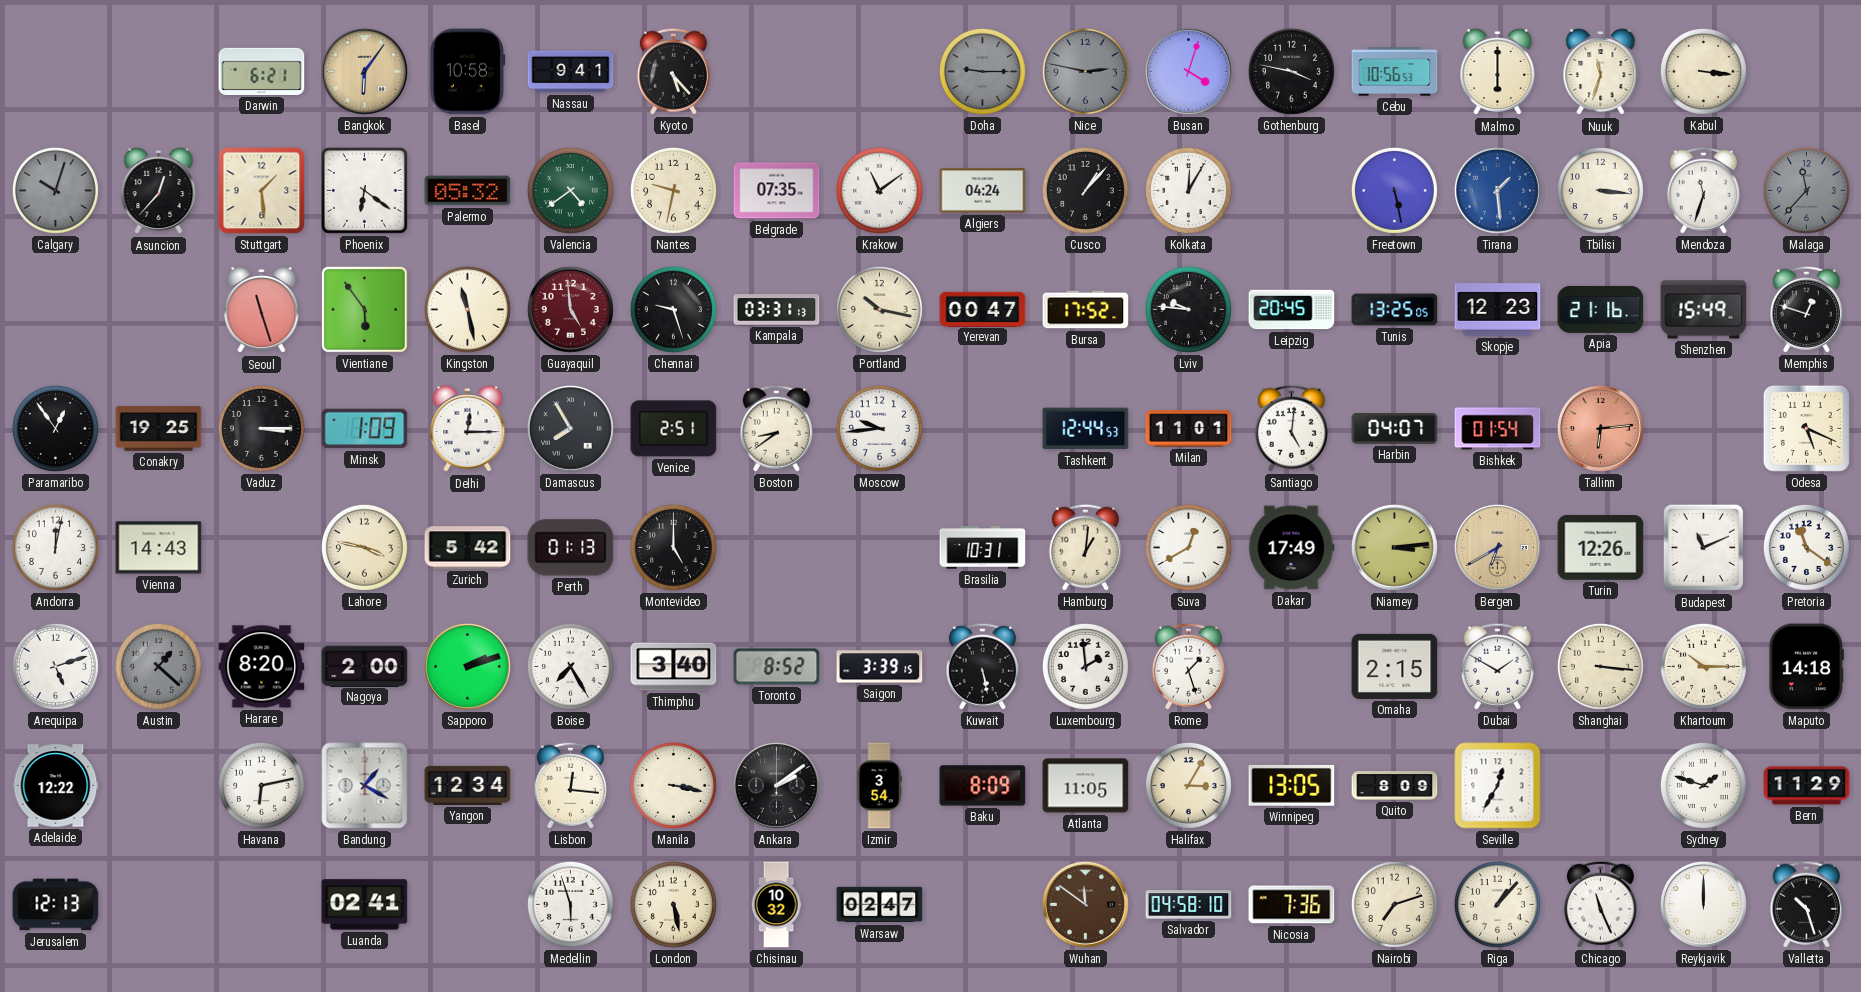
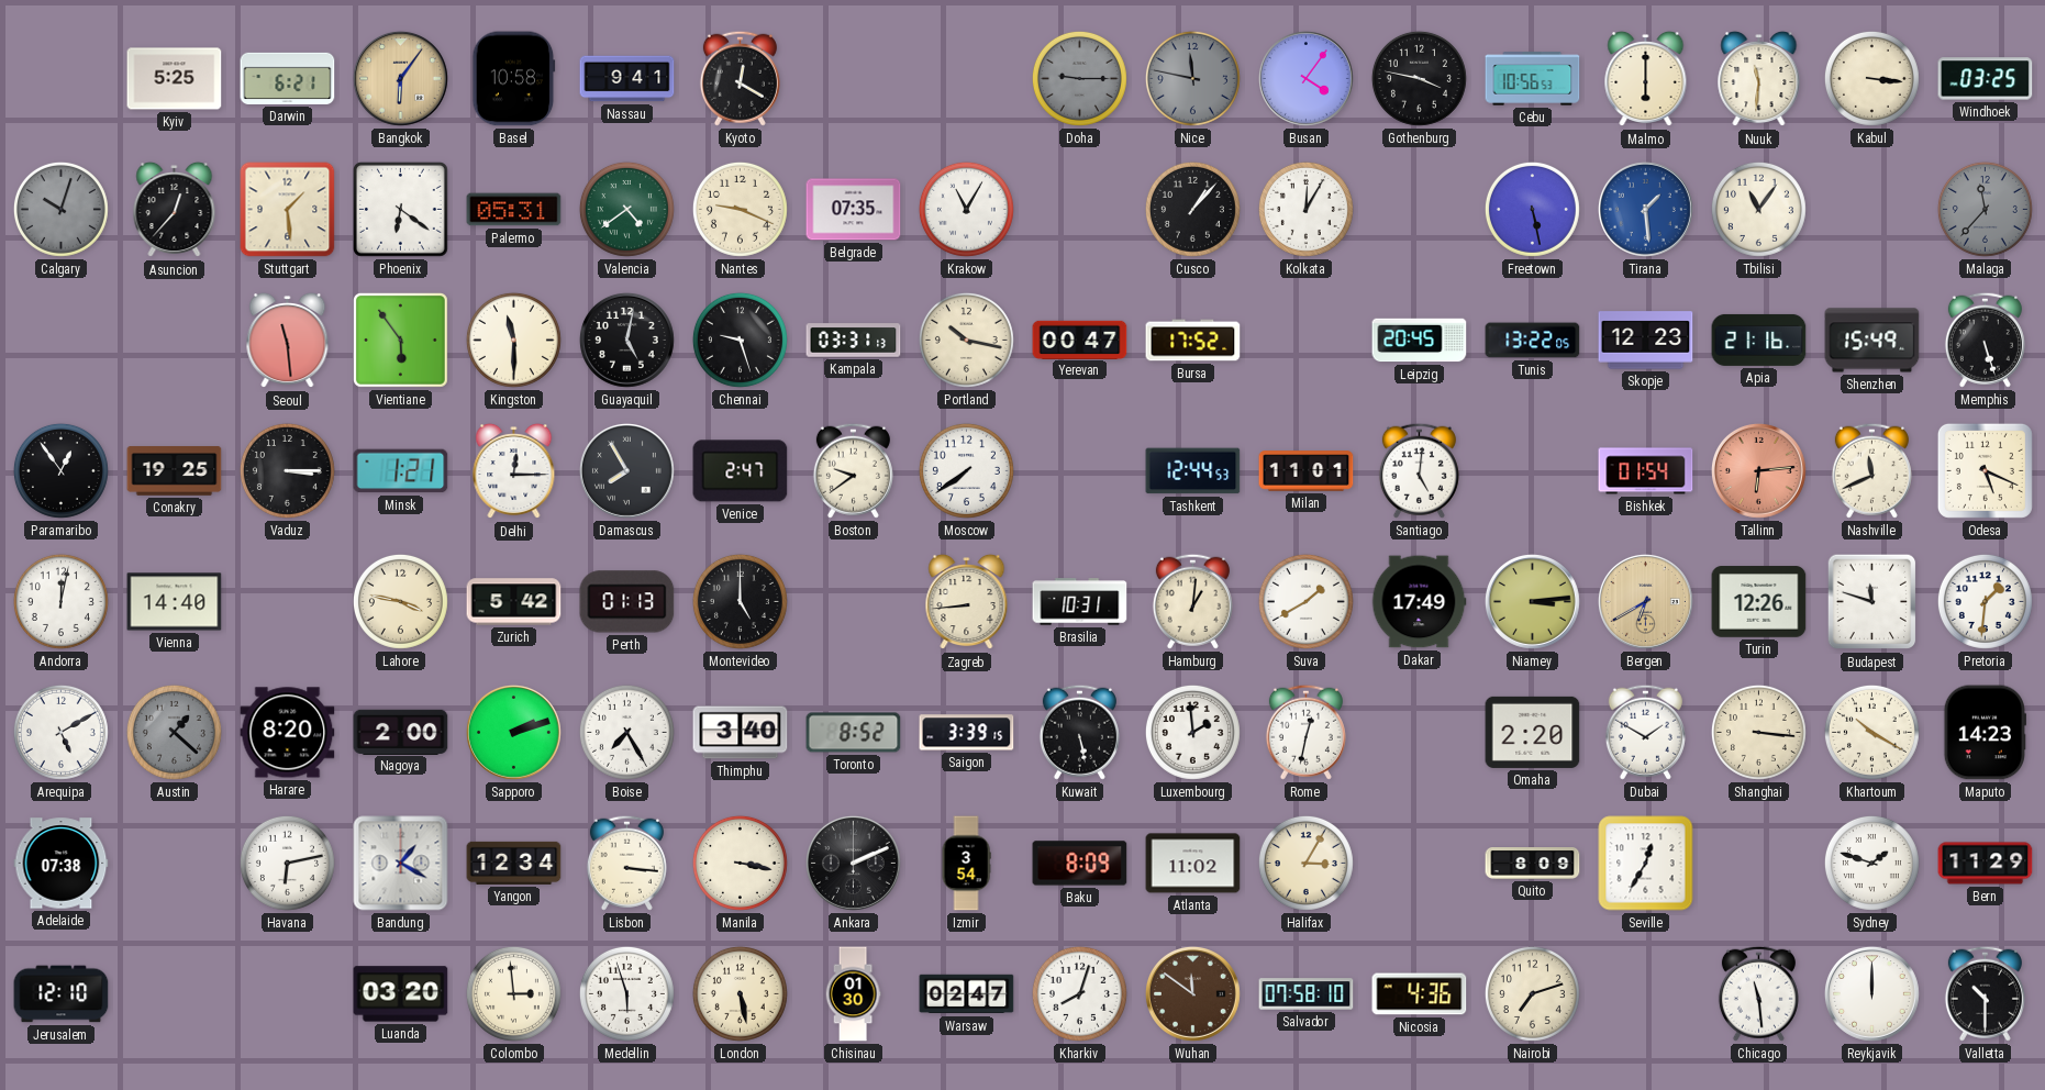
Kyiv: none -> 5:25
Kyoto: 5:23 -> 12:20
Nice: 2:47 -> 11:47
Busan: 4:03 -> 4:06
Nuuk: 11:33 -> 11:31
Windhoek: none -> 03:25
Palermo: 05:32 -> 05:31
Nantes: 9:32 -> 9:19
Krakow: 11:09 -> 11:05
Algiers: 04:24 -> none
Tbilisi: 3:16 -> 11:06
Mendoza: 11:33 -> none
Seoul: 11:27 -> 11:29
Kingston: 11:28 -> 11:30
Guayaquil: 4:59 -> 5:02
Guayaquil dial: burgundy -> black
Lviv: 9:46 -> none
Tunis: 13:25 -> 13:22
Memphis: 12:48 -> 5:27
Minsk: 1:09 -> 1:21
Venice: 2:51 -> 2:47
Boston: 8:39 -> 9:39
Moscow: 9:44 -> 7:39
Harbin: 04:07 -> none
Nashville: none -> 11:41
Vienna: 14:43 -> 14:40
Zagreb: none -> 8:44
Suva: 12:40 -> 1:40
Budapest: 11:11 -> 11:48
Pretoria: 11:21 -> 1:31
Arequipa: 5:12 -> 5:10
Rome: 1:27 -> 12:32
Omaha: 2:15 -> 2:20
Khartoum: 10:15 -> 10:20
Maputo: 14:18 -> 14:23
Adelaide: 12:22 -> 07:38
Lisbon: 12:16 -> 3:16
Ankara: 2:09 -> 2:11
Atlanta: 11:05 -> 11:02
Winnipeg: 13:05 -> none
Jerusalem: 12:13 -> 12:10
Luanda: 02:41 -> 03:20
Colombo: none -> 2:59
Chisinau: 10:32 -> 01:30
Kharkiv: none -> 8:03
Salvador: 04:58 -> 07:58
Nicosia: 7:36 -> 4:36
Riga: 1:07 -> none
Chicago: 11:26 -> 11:29
Valletta: 10:27 -> 10:30
